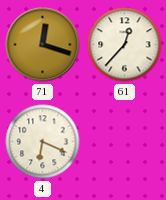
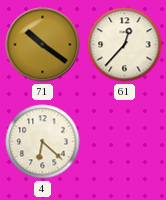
71: 12:18 -> 10:21
4: 6:19 -> 6:22
